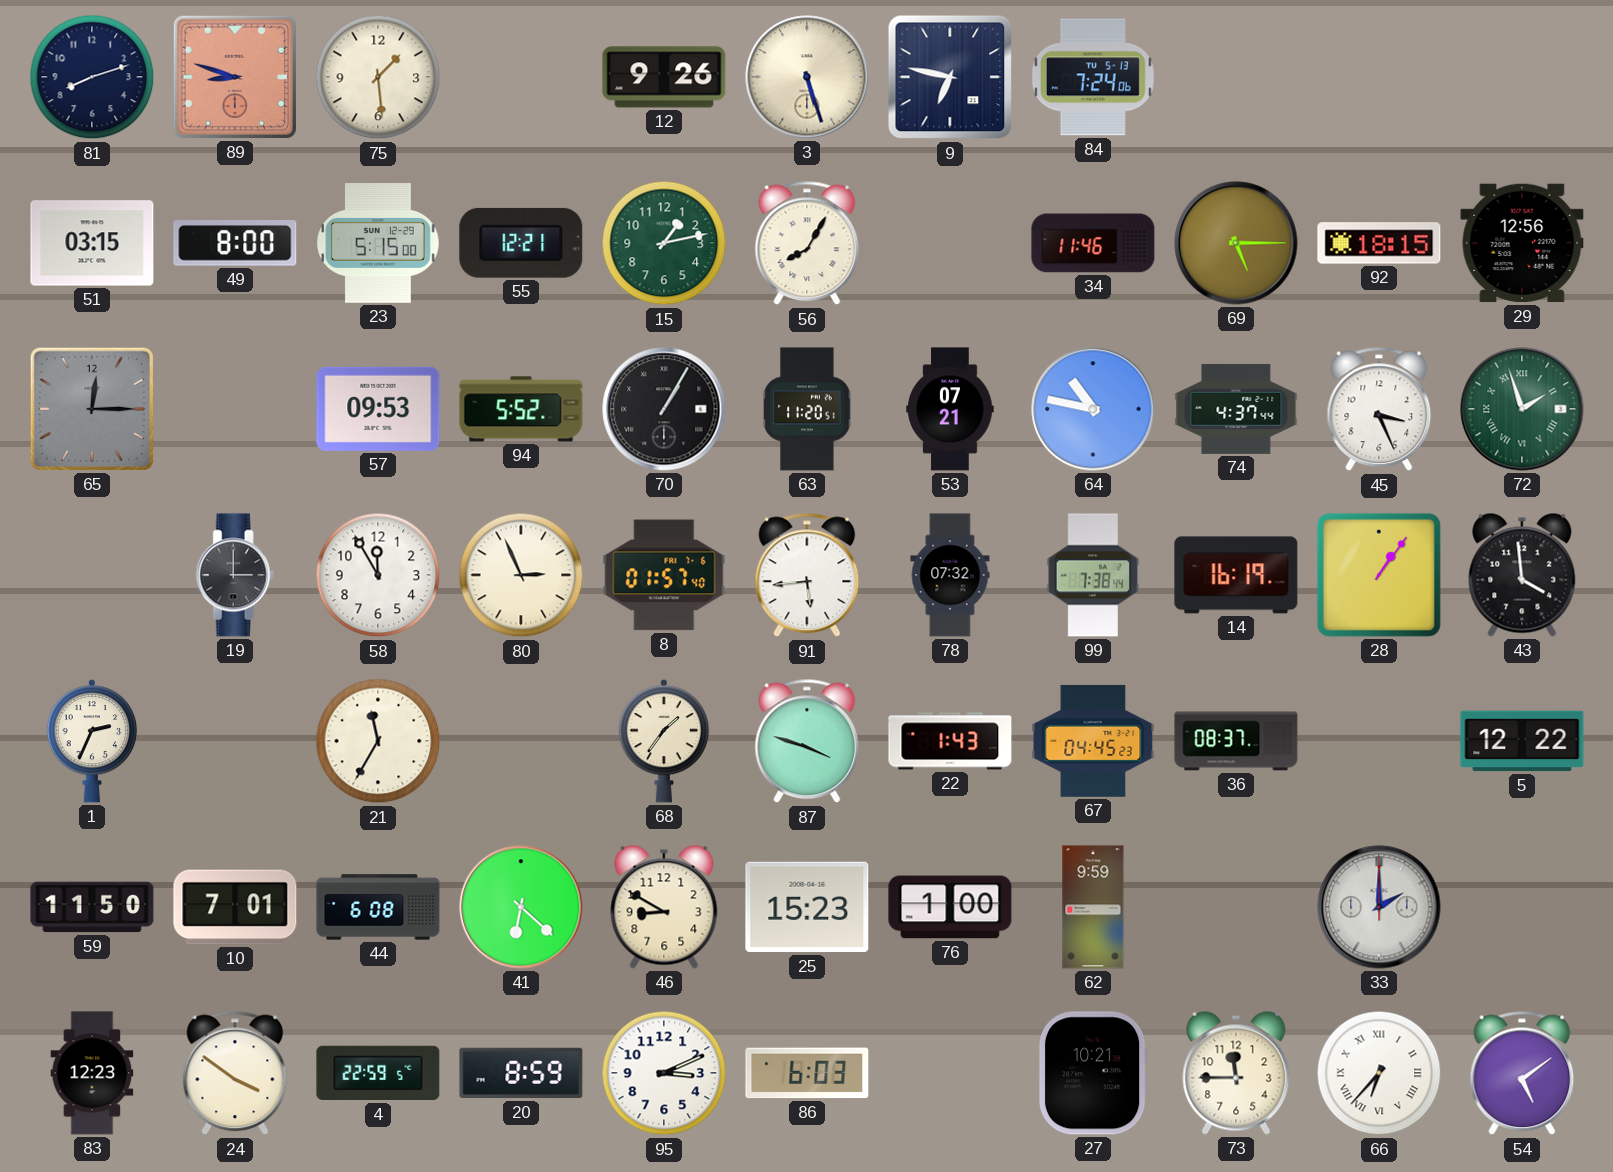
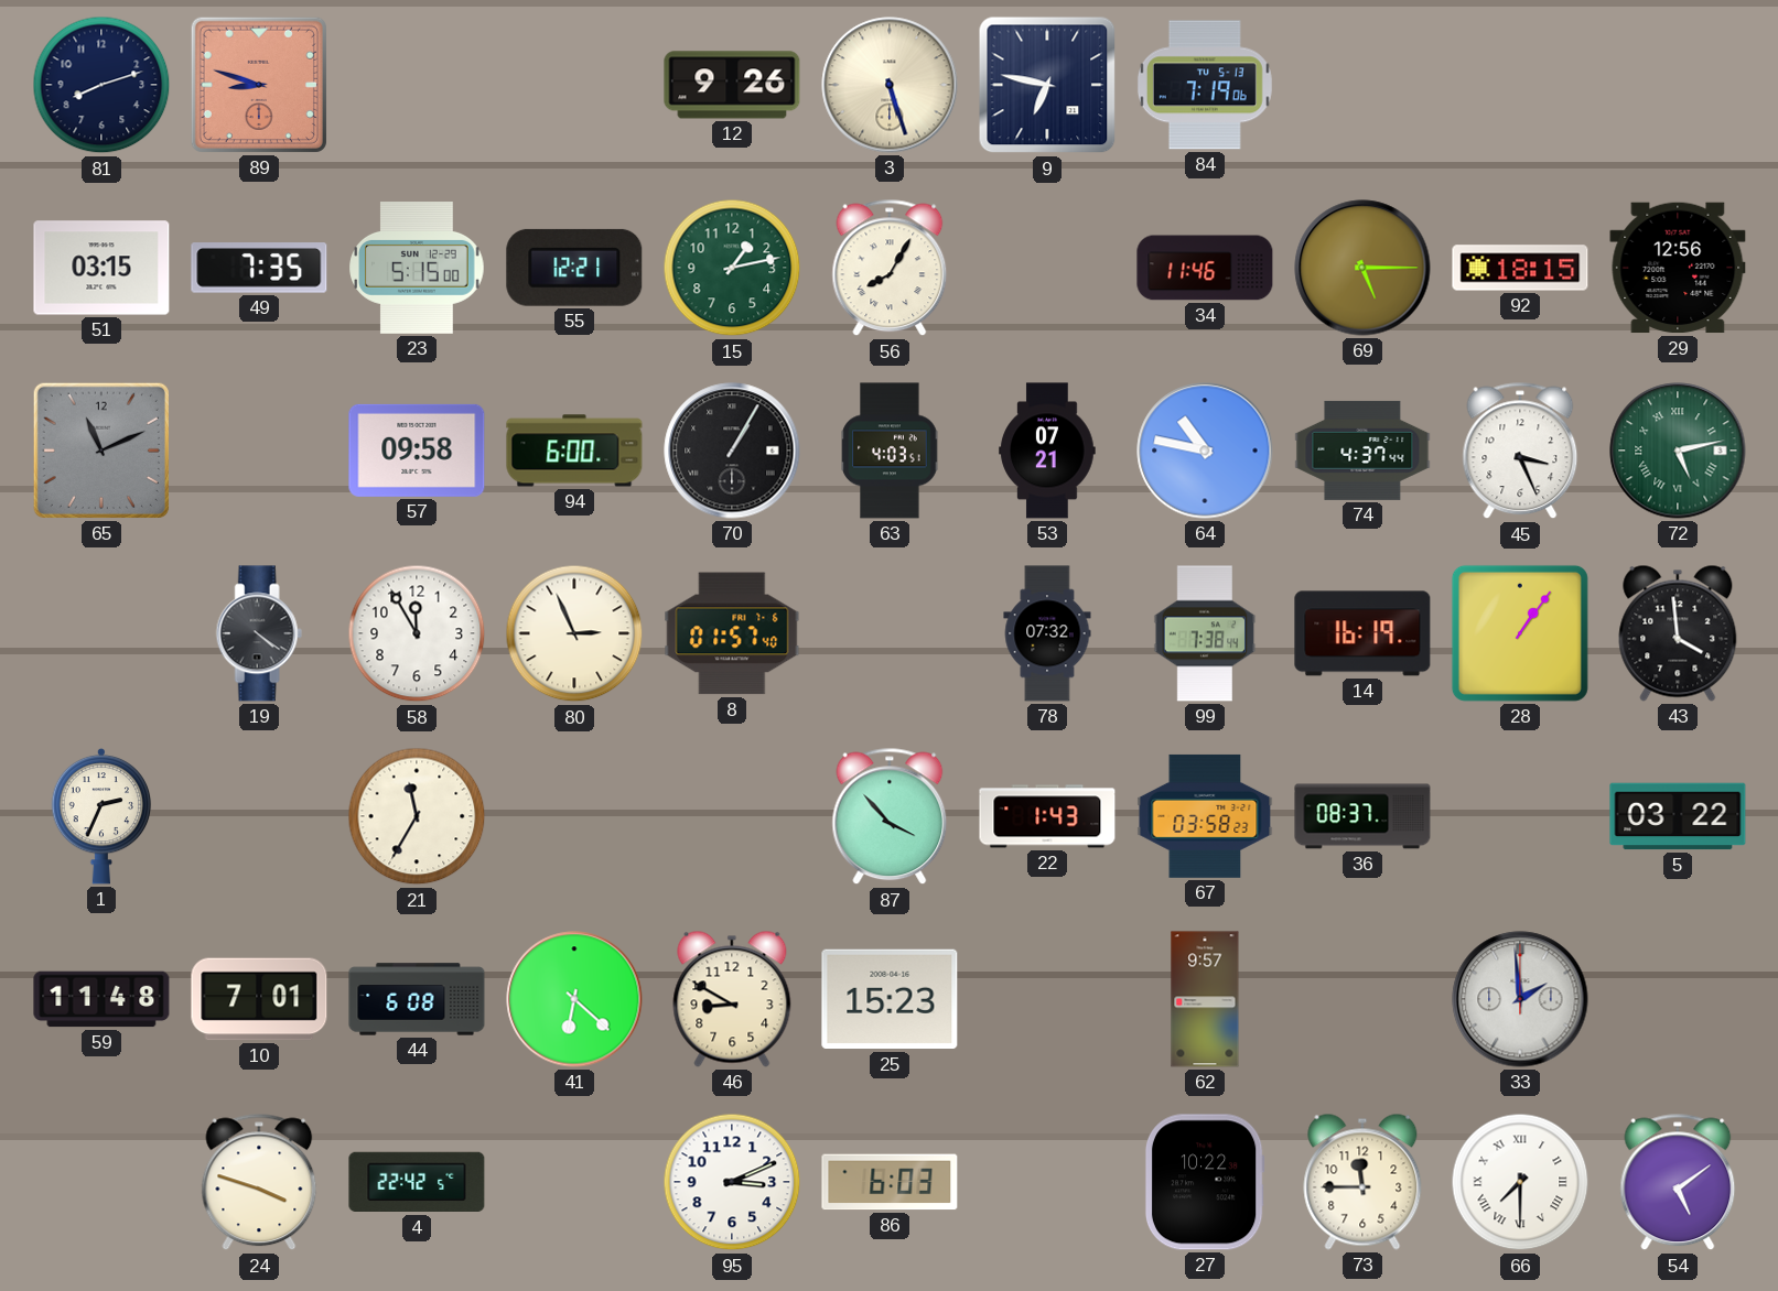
75: 1:29 -> none
84: 7:24 -> 7:19
49: 8:00 -> 7:35
65: 12:15 -> 11:11
57: 09:53 -> 09:58
94: 5:52 -> 6:00
63: 11:20 -> 4:03
72: 1:57 -> 5:13
19: 3:00 -> 4:21
91: 5:44 -> none
68: 1:36 -> none
87: 3:48 -> 3:53
67: 04:45 -> 03:58
5: 12:22 -> 03:22
59: 11:50 -> 11:48
76: 1:00 -> none
62: 9:59 -> 9:57
33: 2:00 -> 1:59
83: 12:23 -> none
24: 3:51 -> 3:48
4: 22:59 -> 22:42
20: 8:59 -> none
27: 10:21 -> 10:22
66: 6:37 -> 7:30
